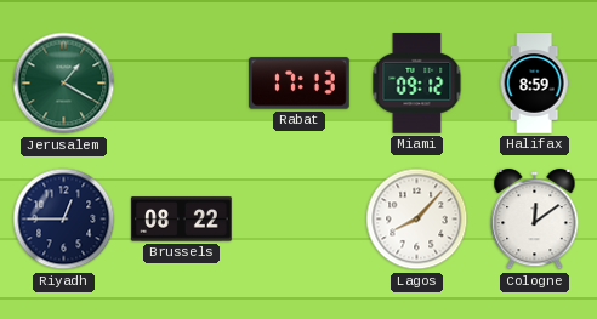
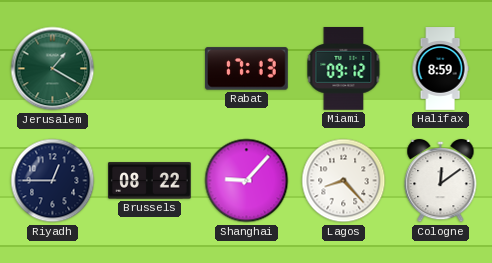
Shanghai: none -> 9:07
Lagos: 8:07 -> 8:23
